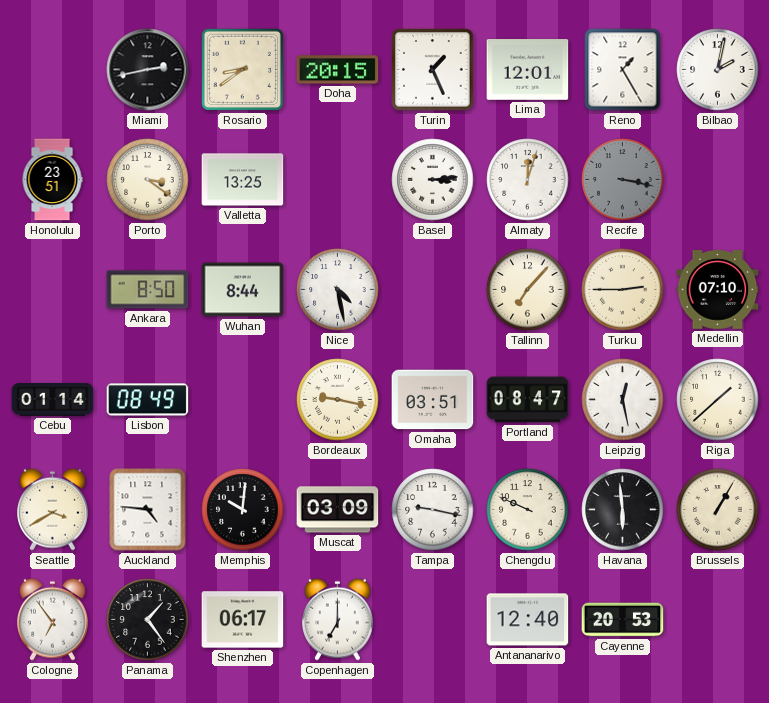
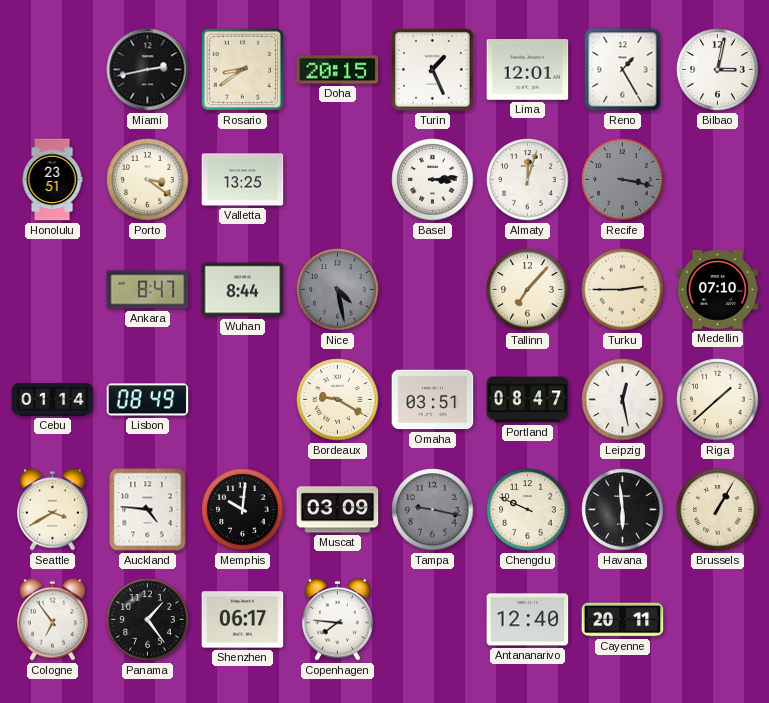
Bilbao: 2:02 -> 3:02
Ankara: 8:50 -> 8:47
Nice dial: white -> grey
Bordeaux: 9:17 -> 9:20
Tampa dial: white -> grey
Copenhagen: 7:00 -> 7:46
Cayenne: 20:53 -> 20:11
